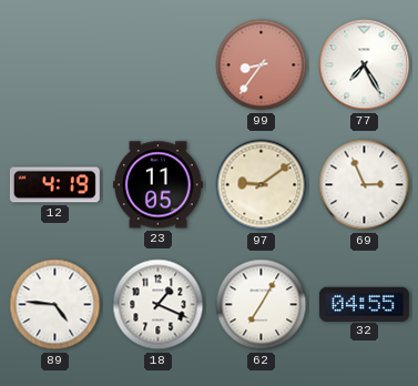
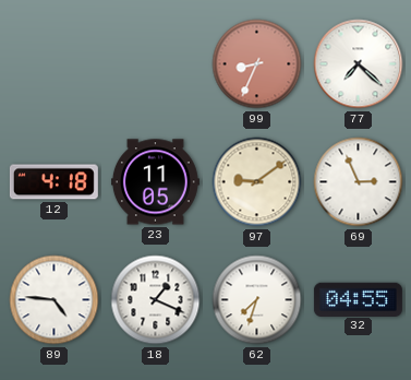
99: 8:36 -> 8:34
77: 7:25 -> 7:22
12: 4:19 -> 4:18
62: 7:05 -> 7:33
